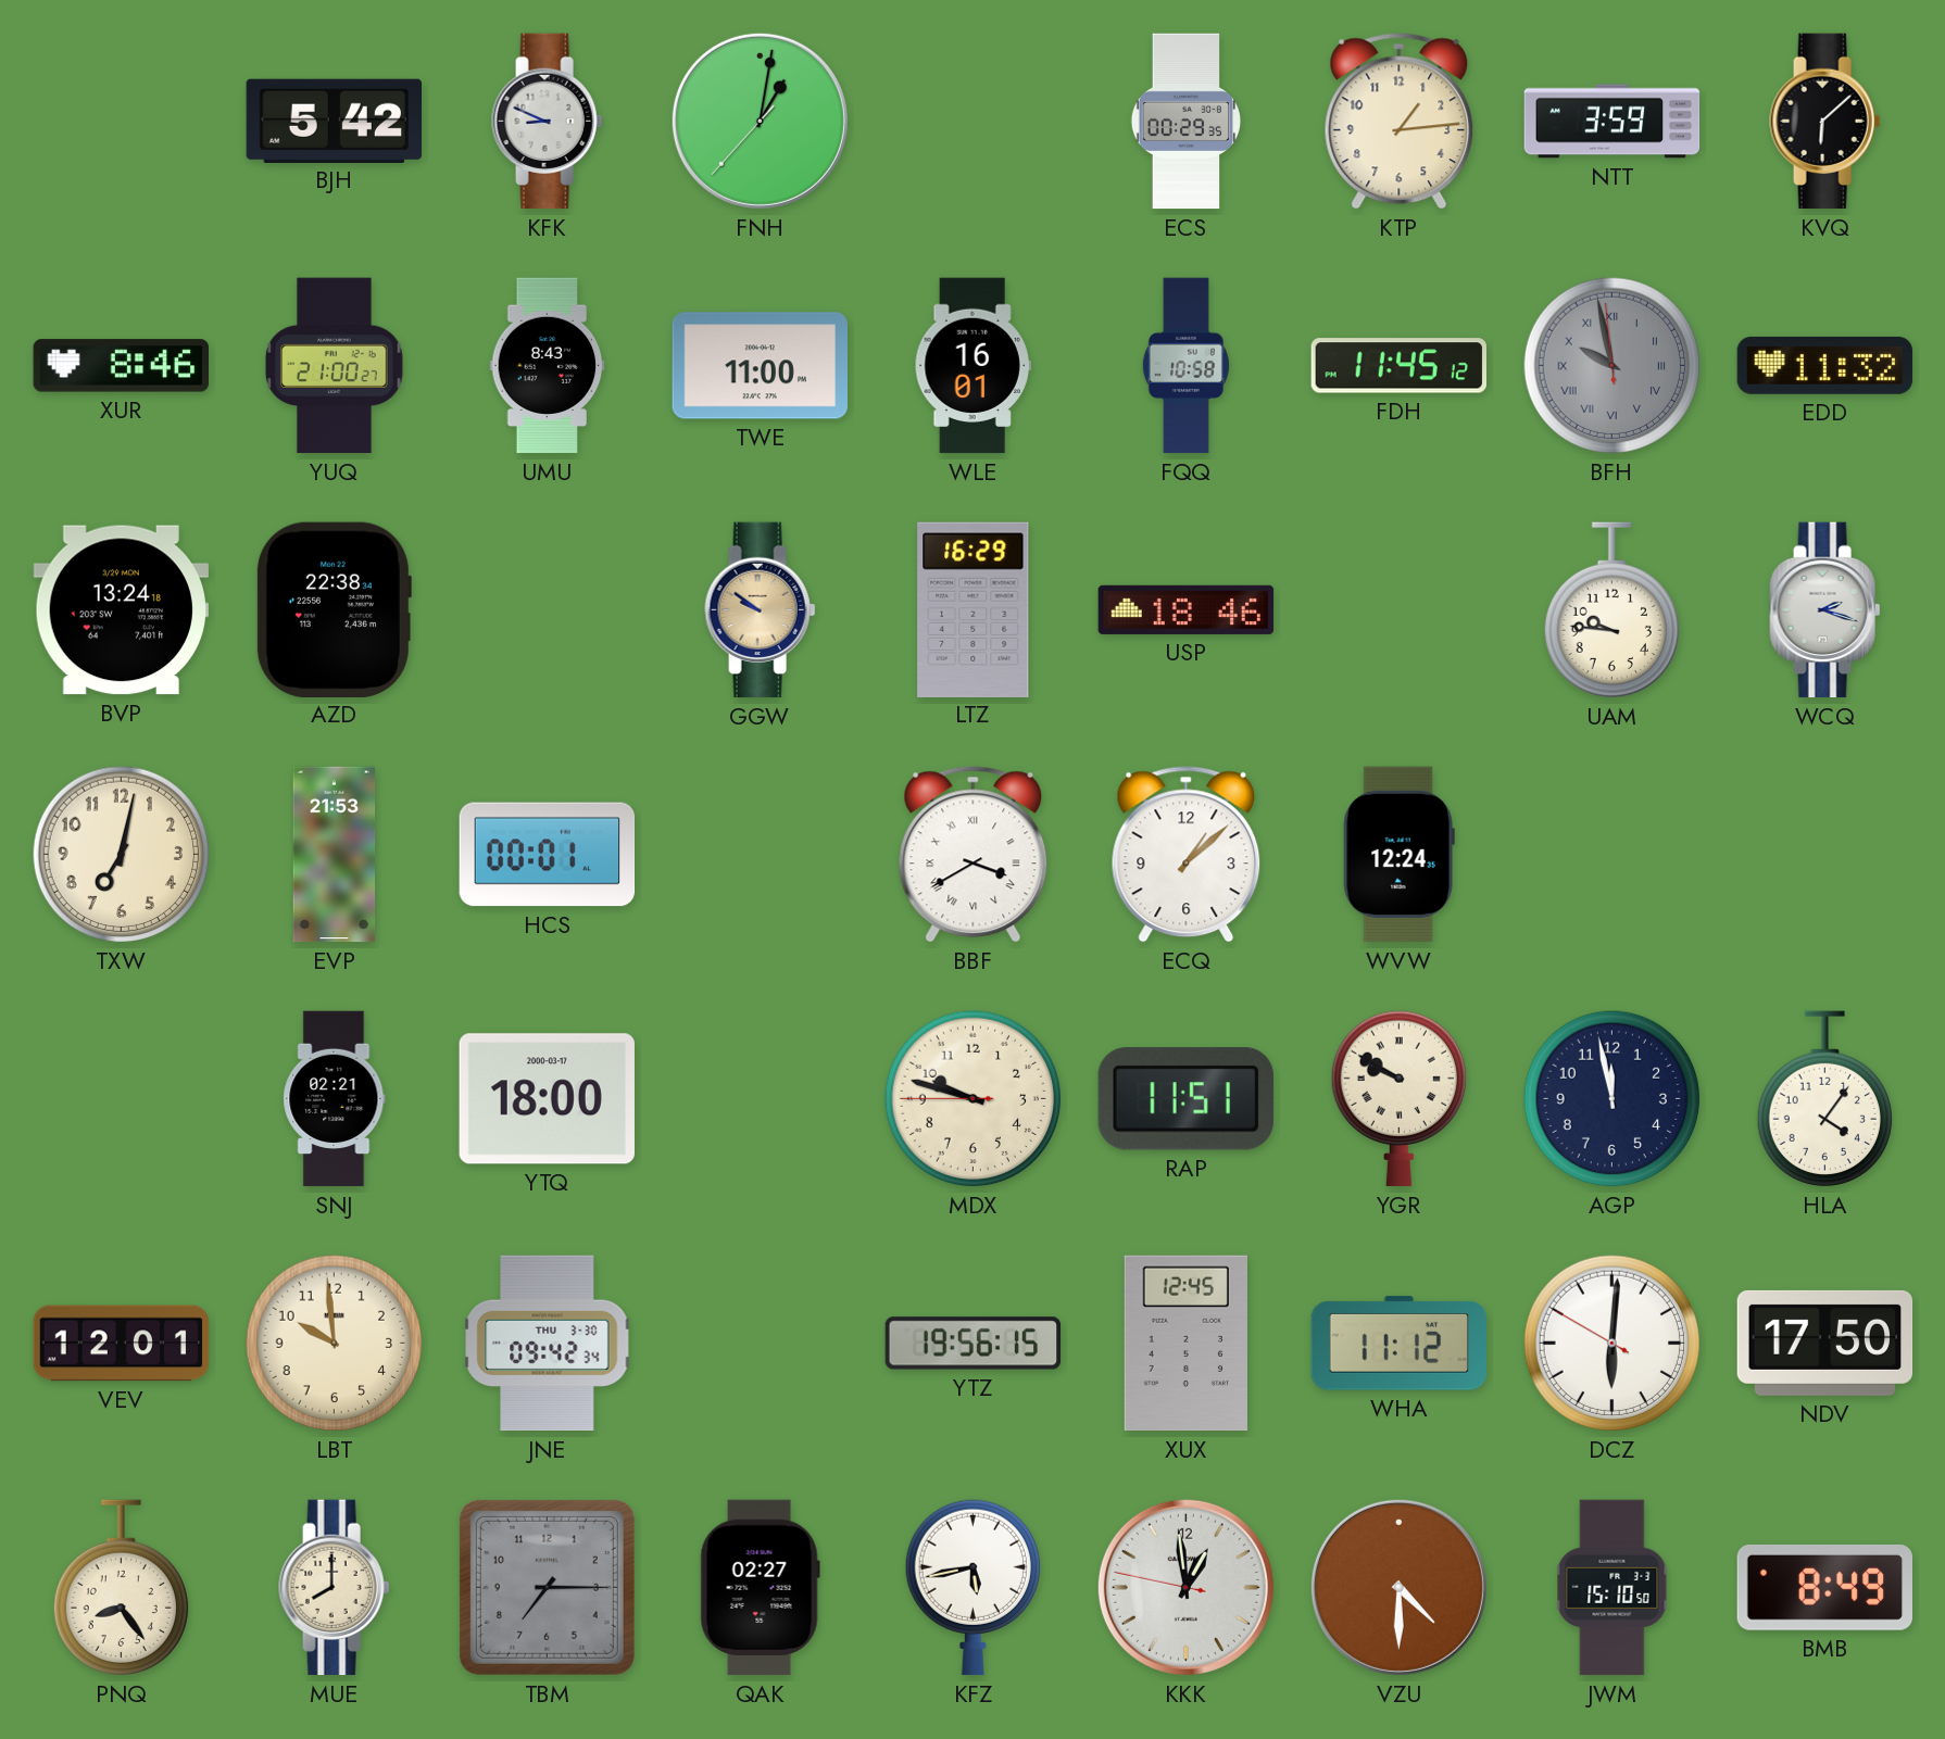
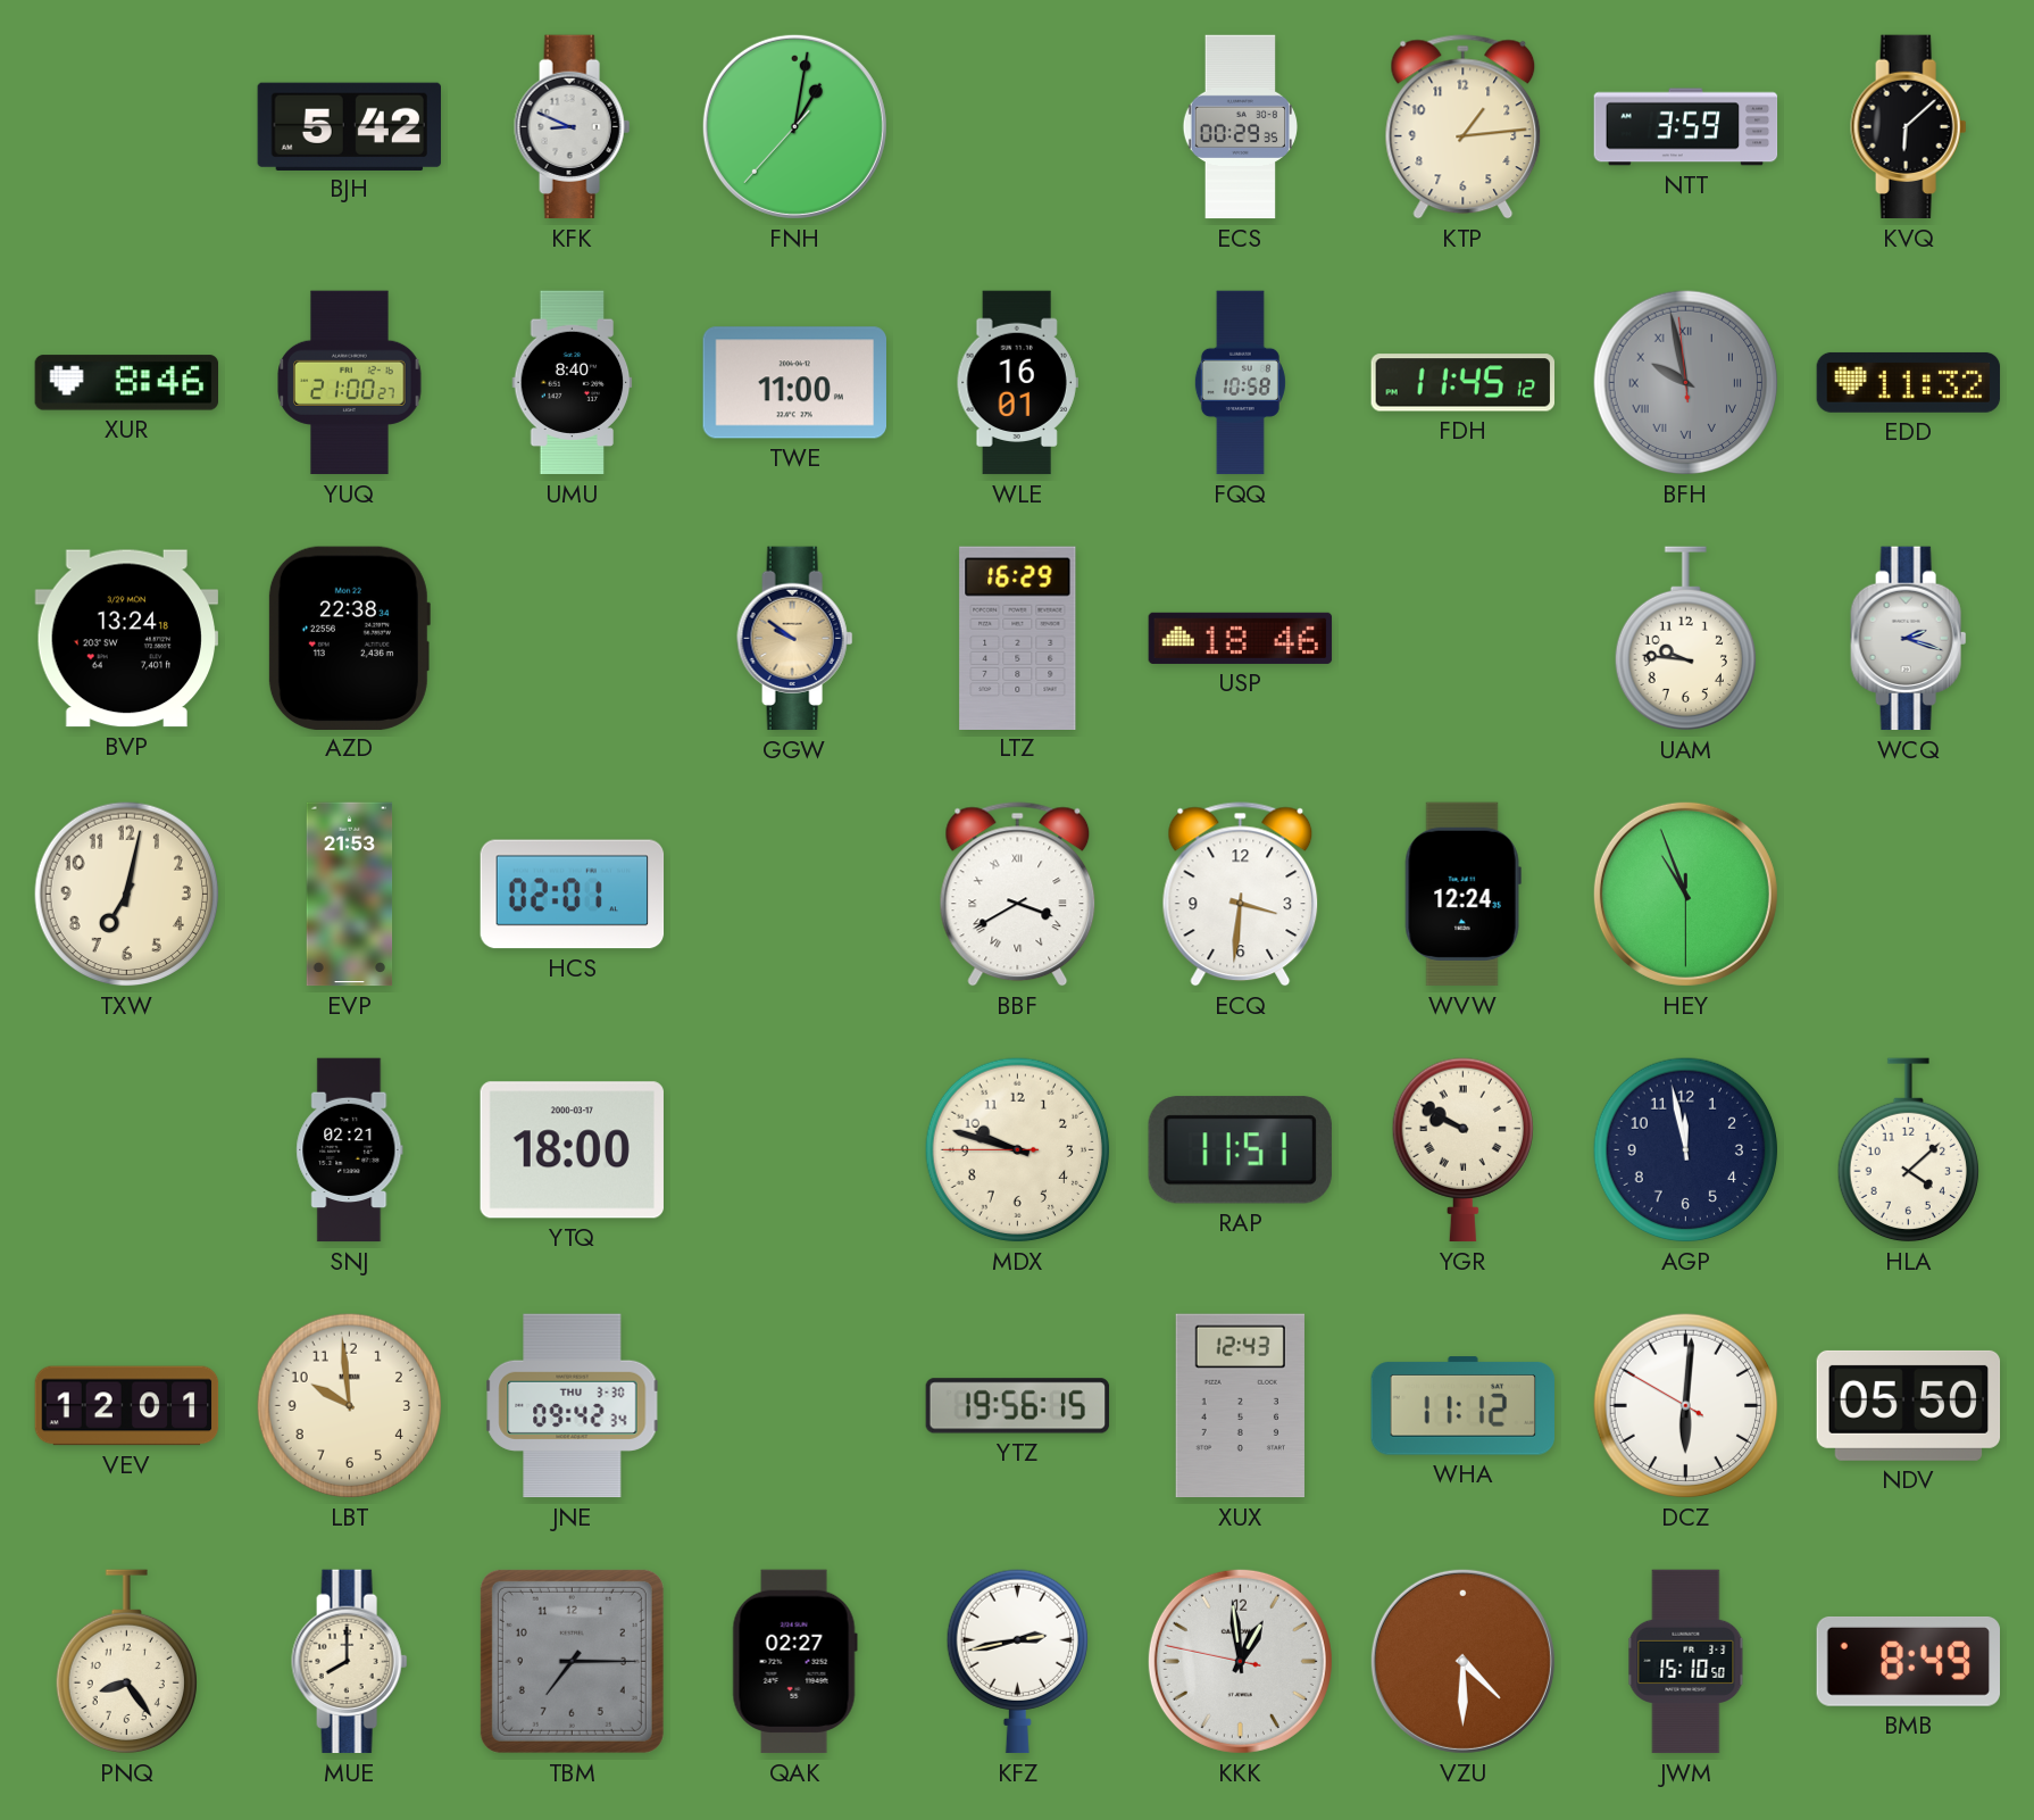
UMU: 8:43 -> 8:40
HCS: 00:01 -> 02:01
ECQ: 1:08 -> 3:31
HEY: none -> 10:56
HLA: 4:06 -> 4:08
XUX: 12:45 -> 12:43
NDV: 17:50 -> 05:50
KFZ: 5:43 -> 2:43
